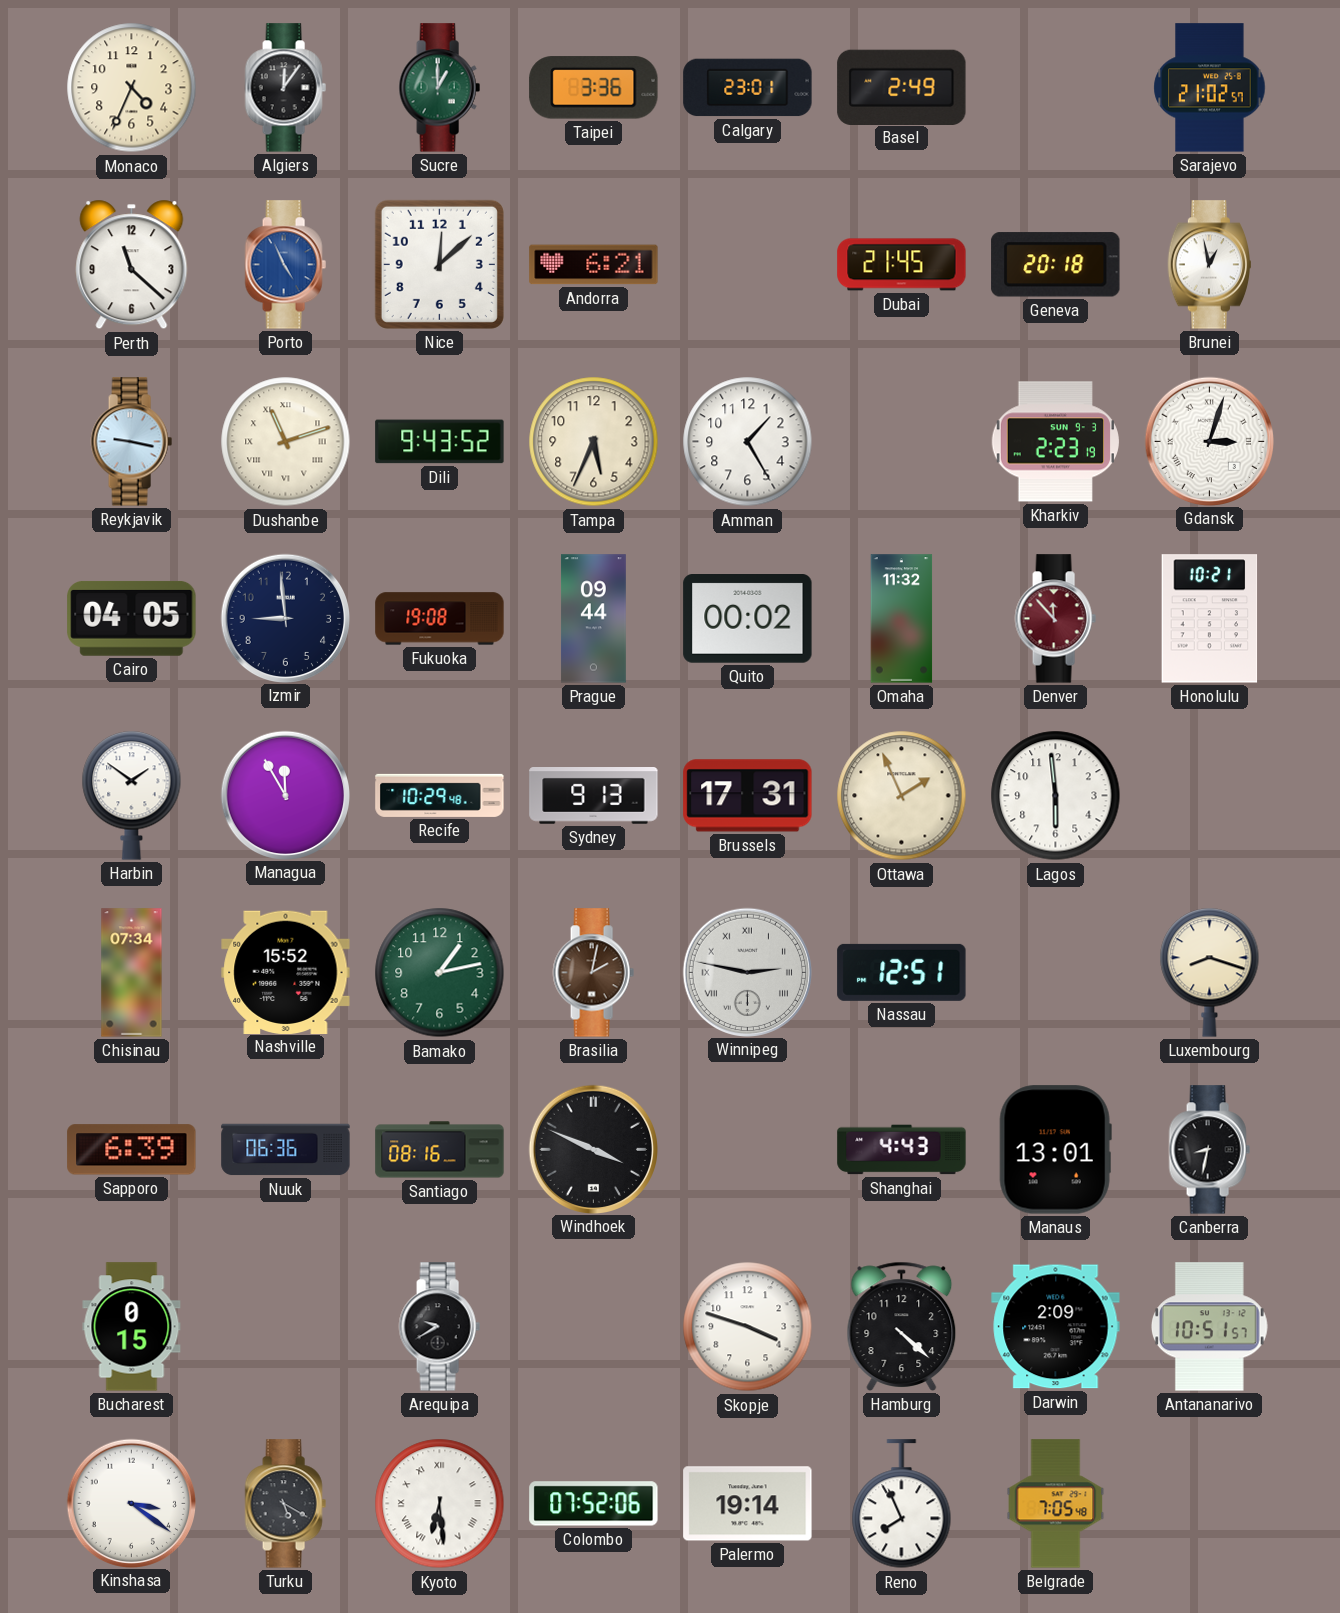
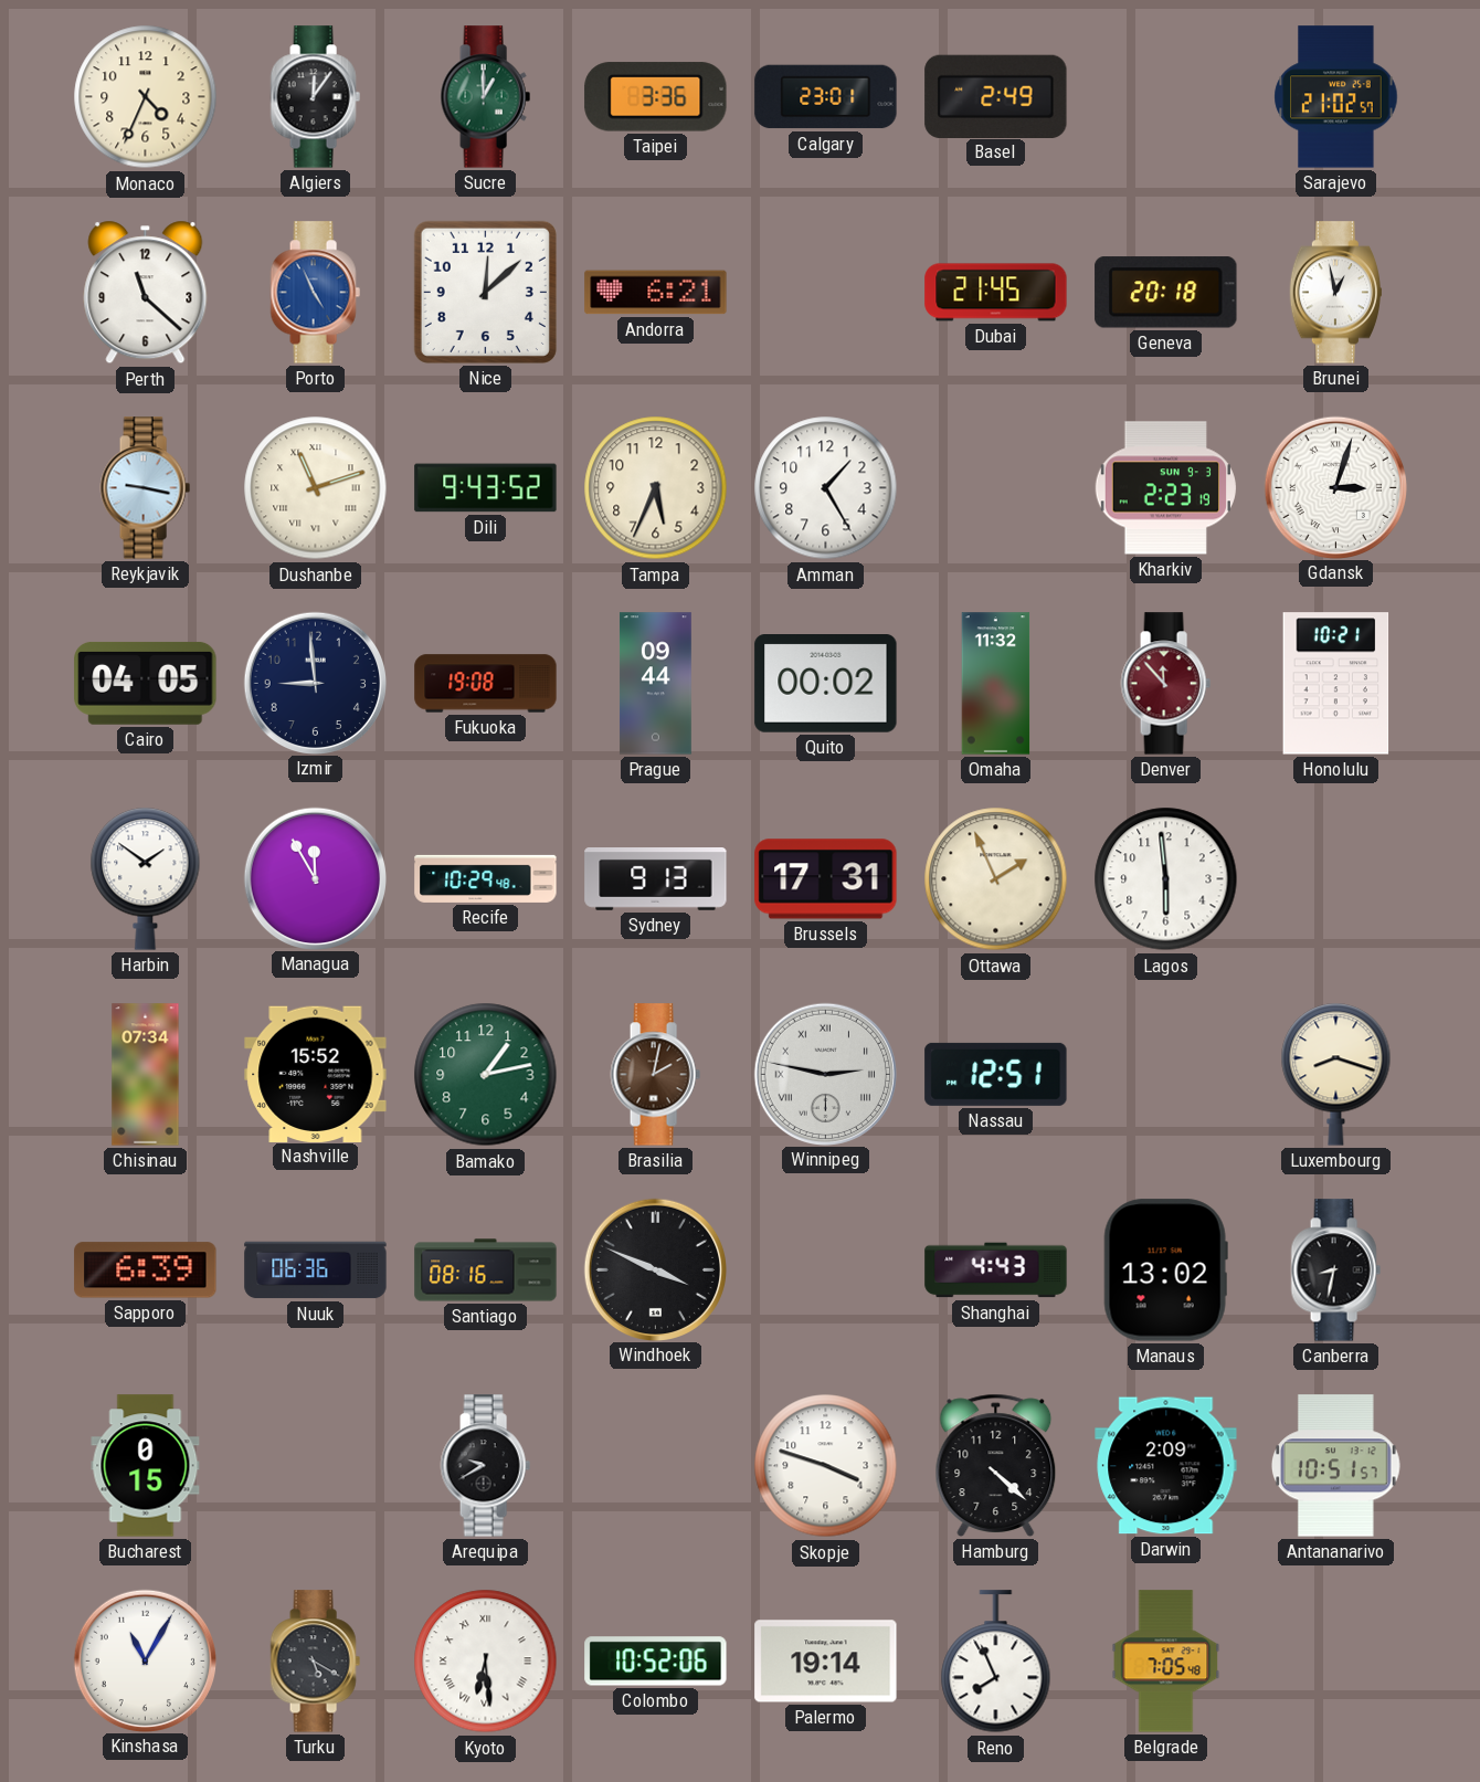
Manaus: 13:01 -> 13:02
Kinshasa: 3:21 -> 11:05
Colombo: 07:52 -> 10:52
